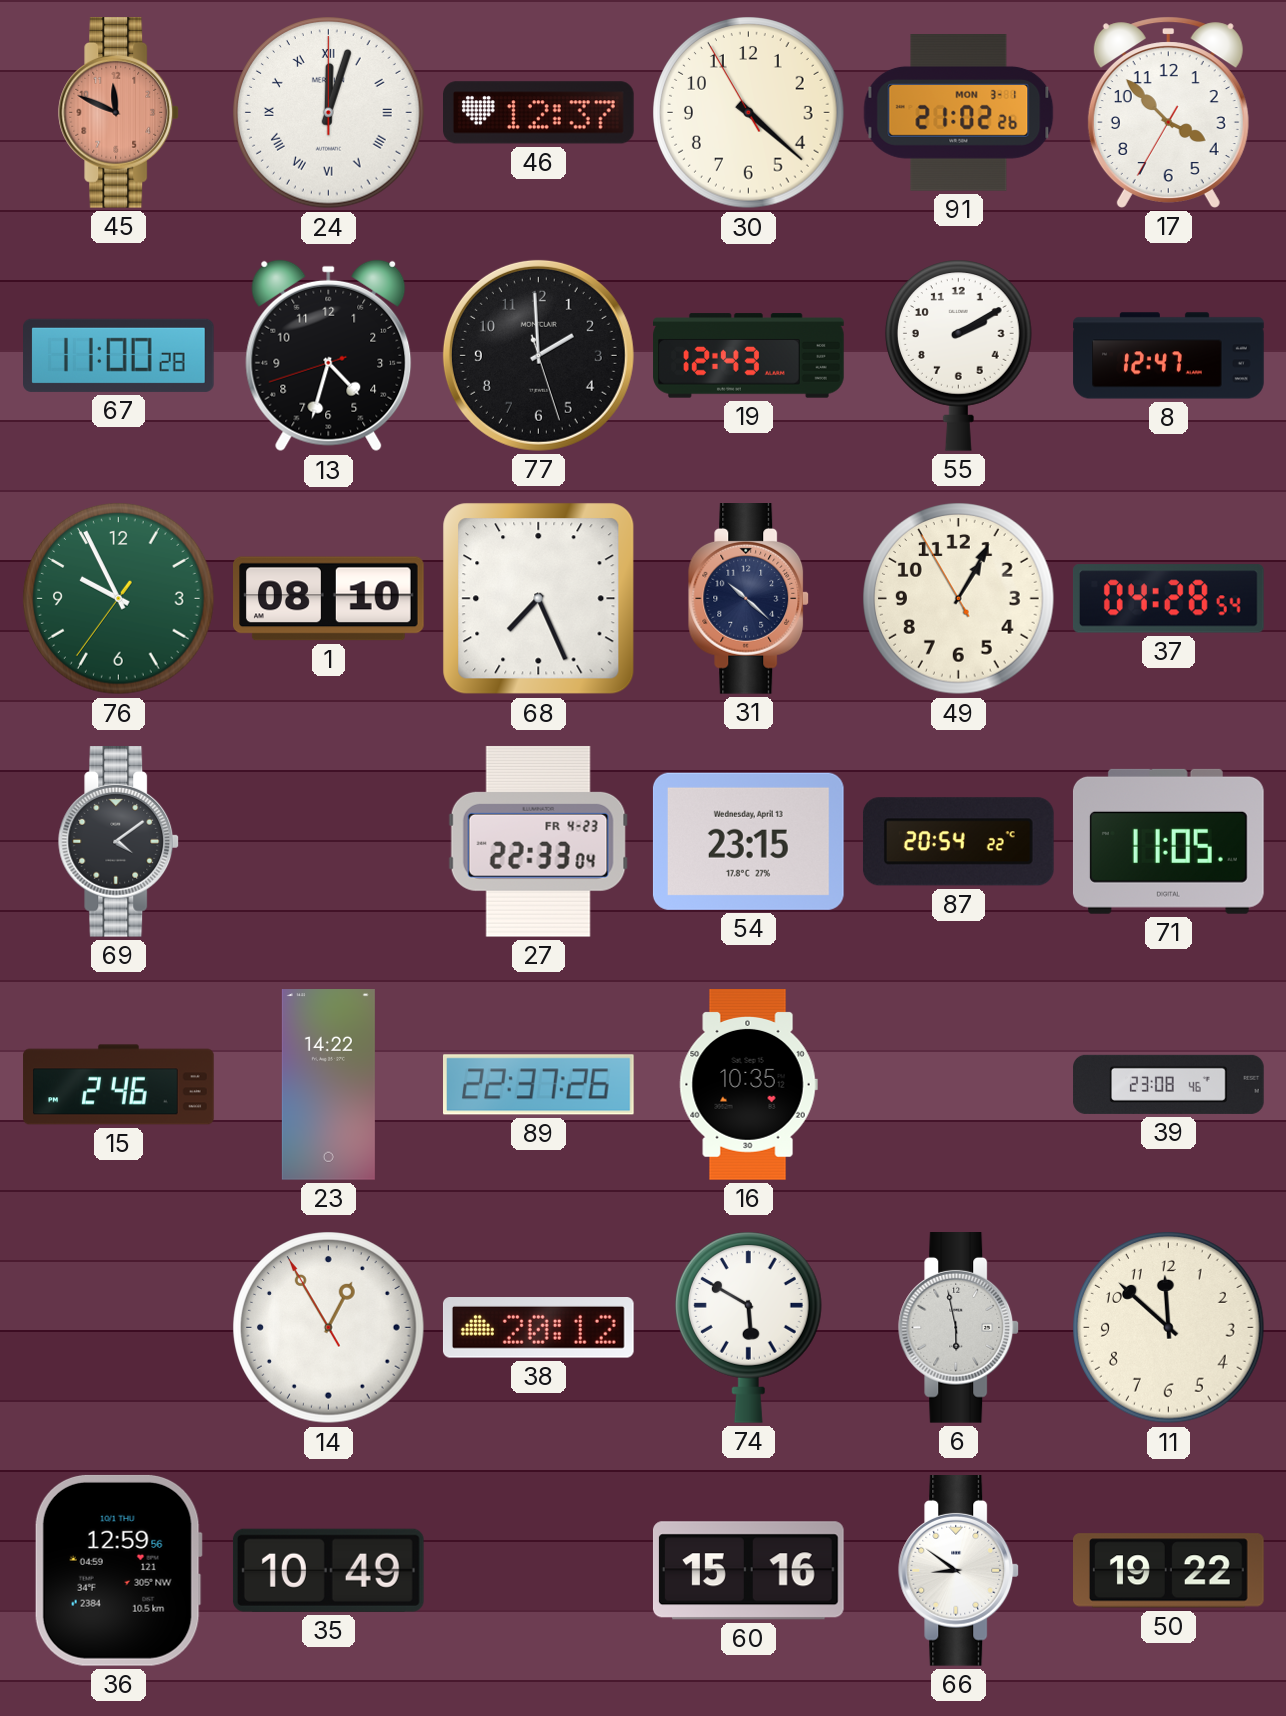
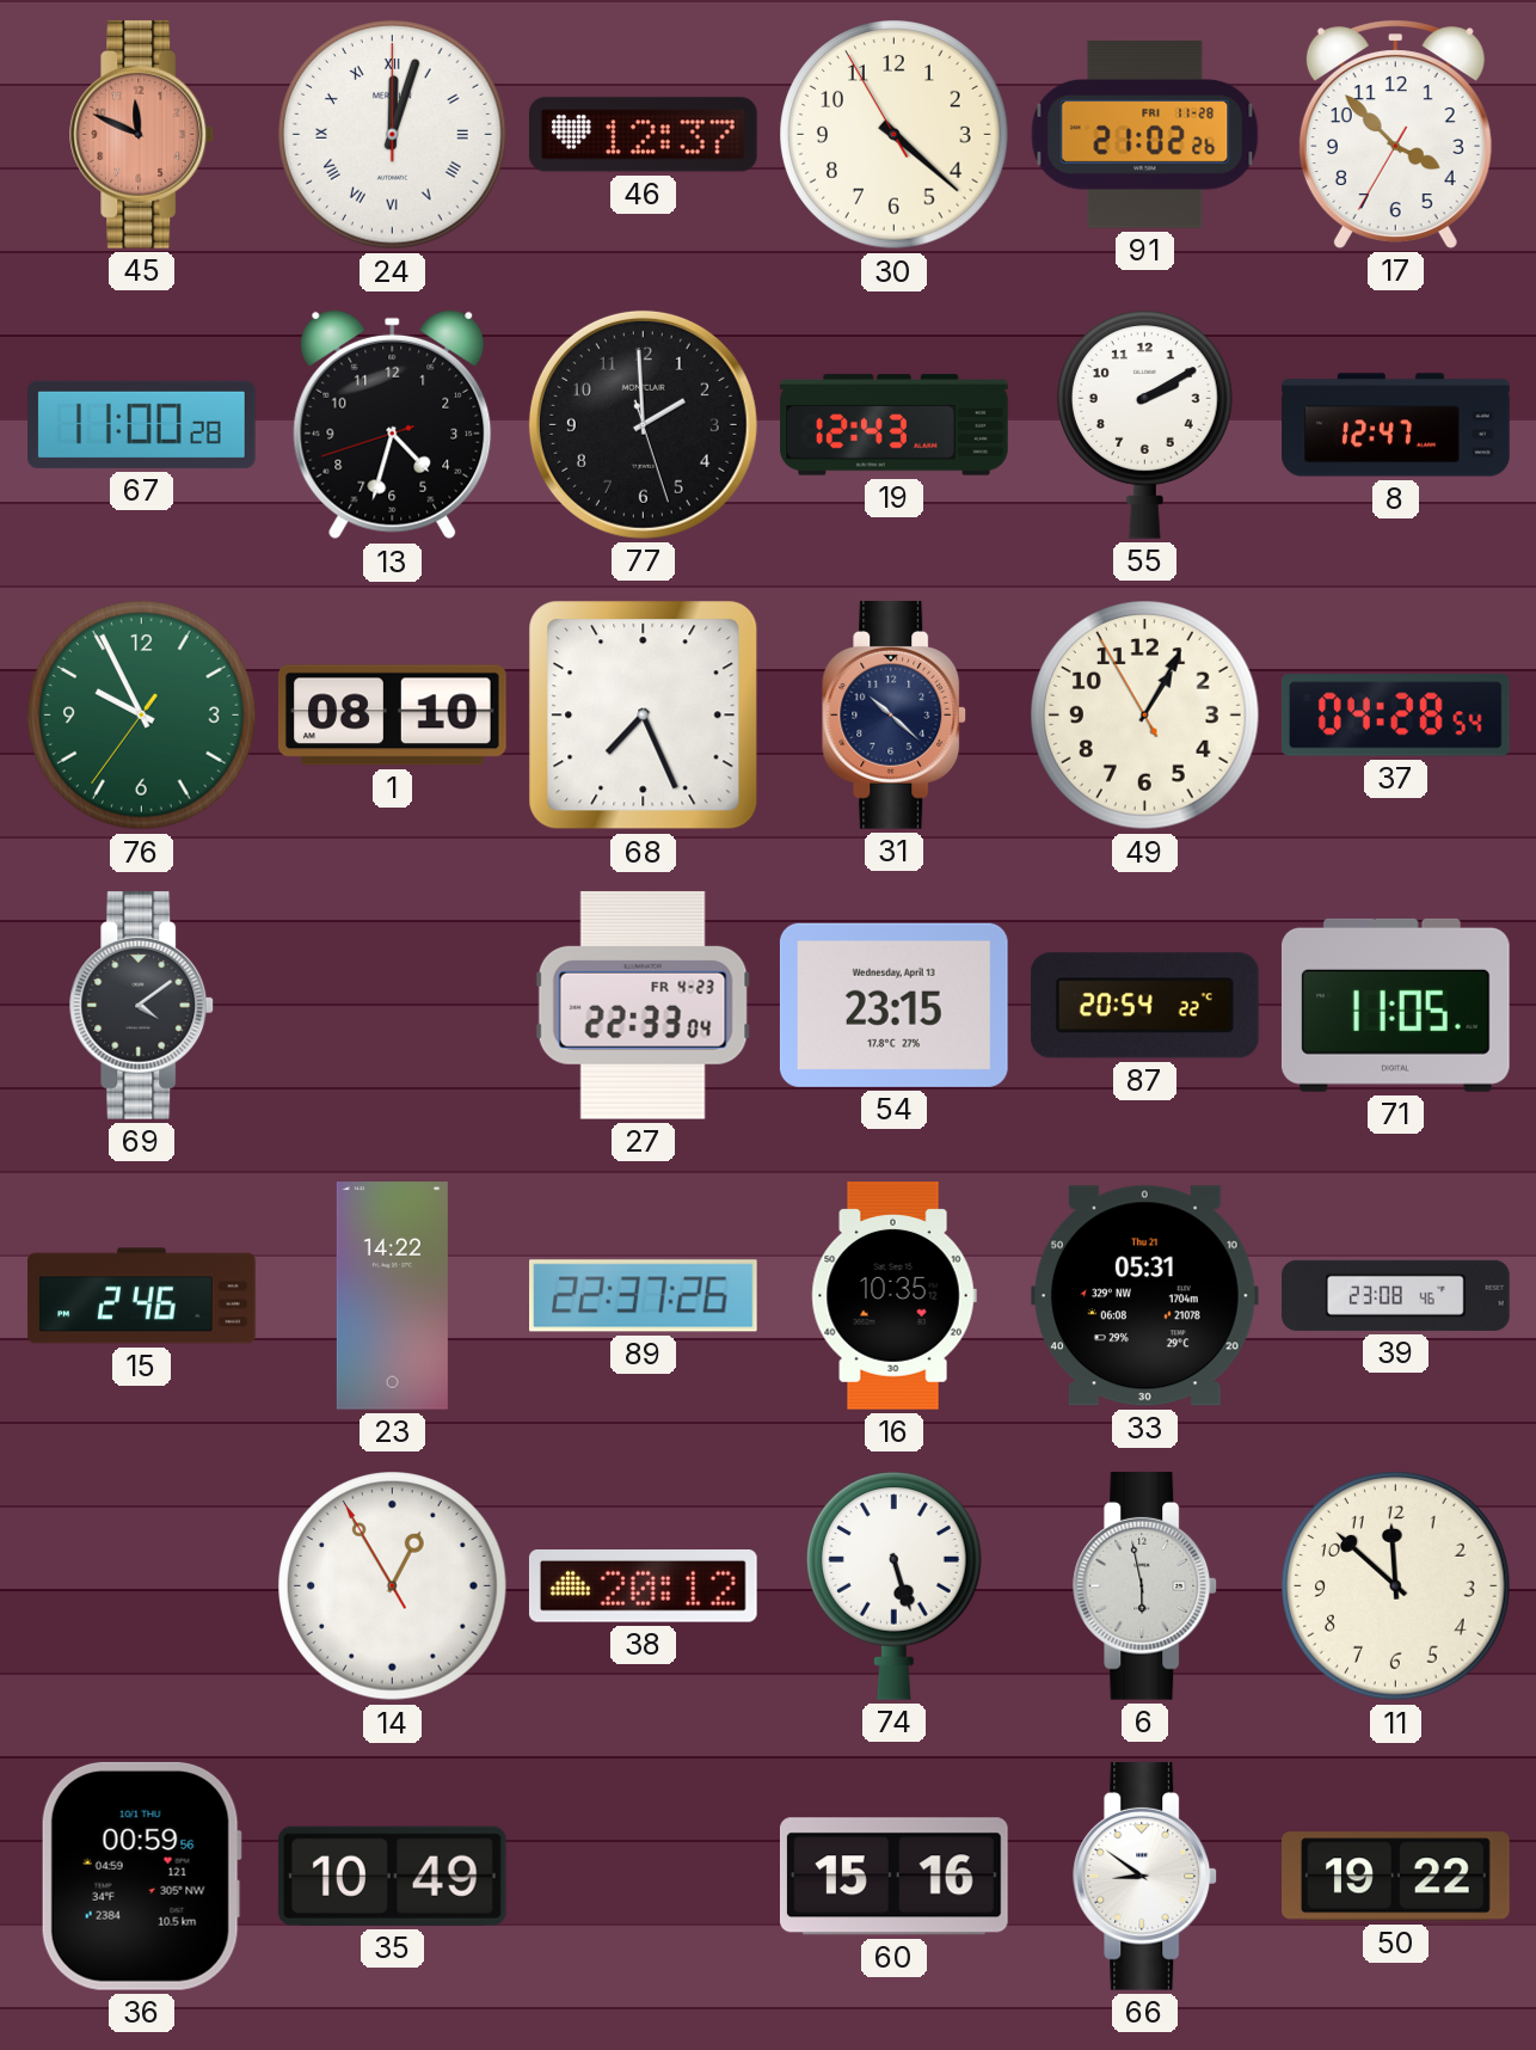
91 date: MON 3-1 -> FRI 11-28
33: none -> 05:31
74: 5:50 -> 5:27
36: 12:59 -> 00:59
